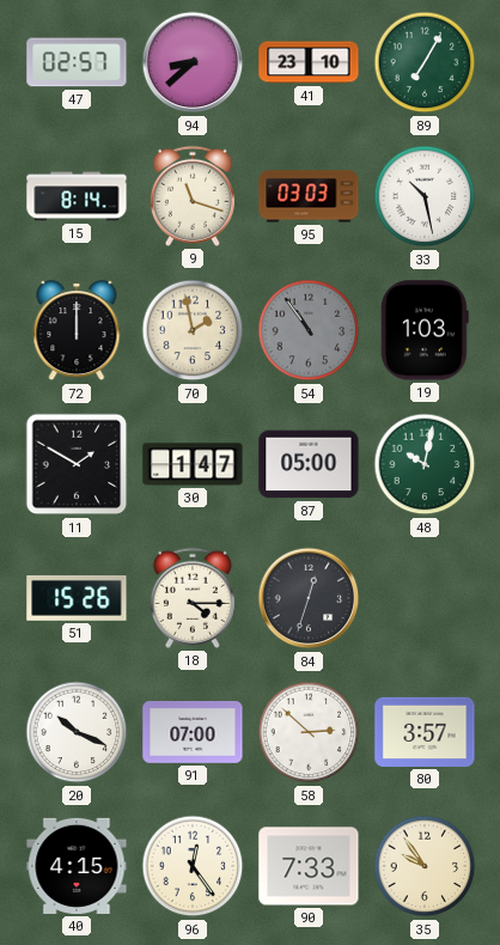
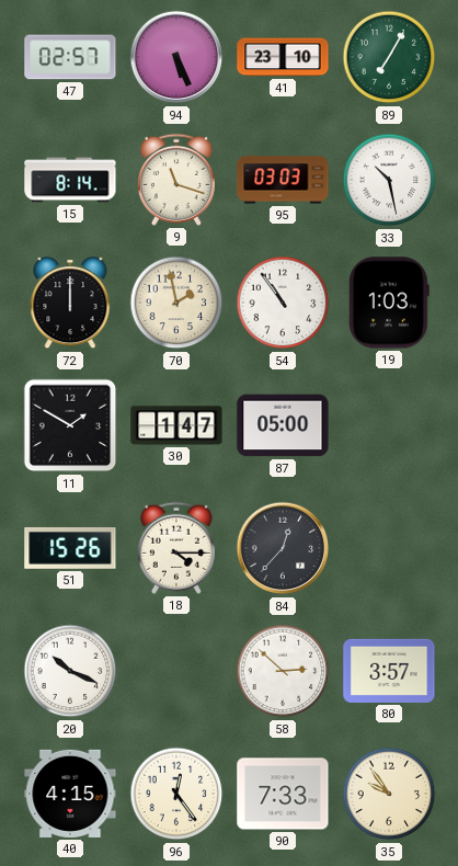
94: 8:38 -> 5:26
54 dial: grey -> white
48: 10:02 -> none
84: 12:33 -> 12:37
91: 07:00 -> none
